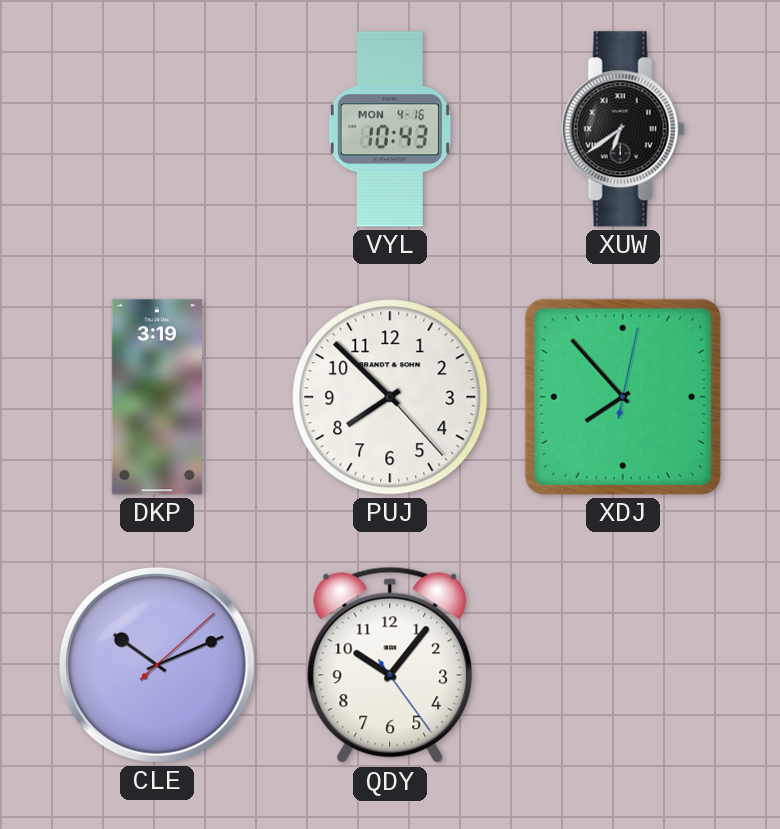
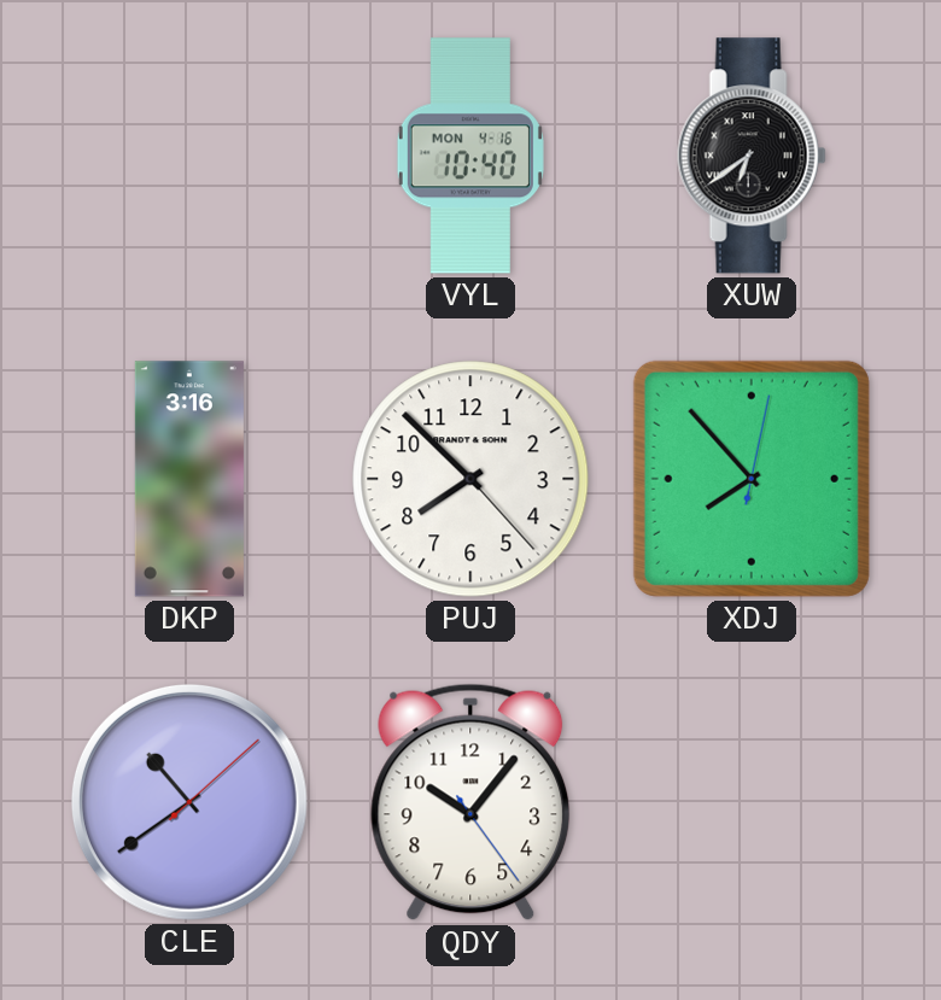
VYL: 10:43 -> 10:40
DKP: 3:19 -> 3:16
CLE: 10:11 -> 10:39
